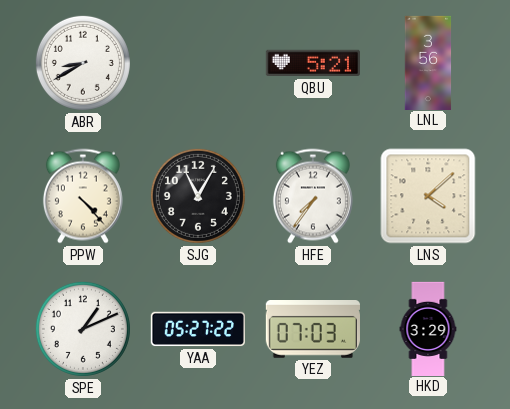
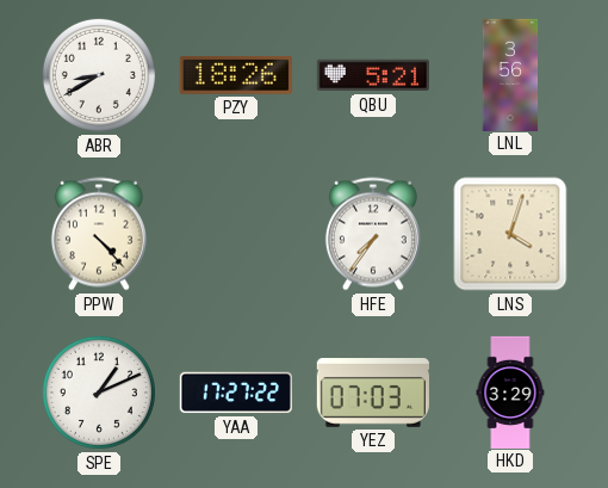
PZY: none -> 18:26
SJG: 11:05 -> none
LNS: 4:08 -> 4:03
YAA: 05:27 -> 17:27
